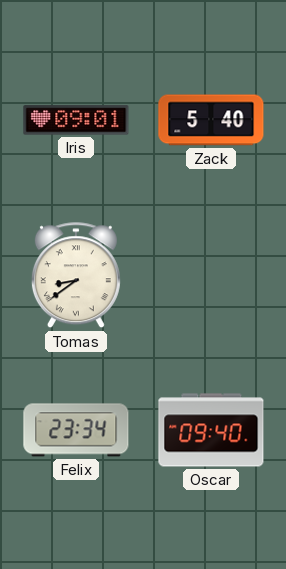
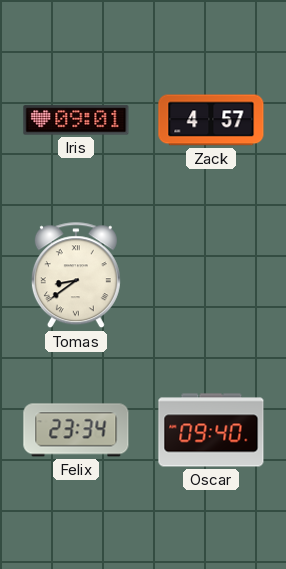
Zack: 5:40 -> 4:57
